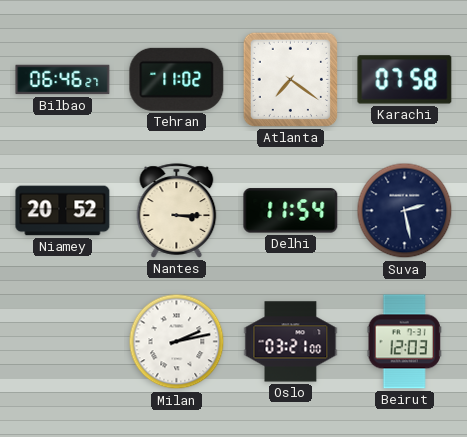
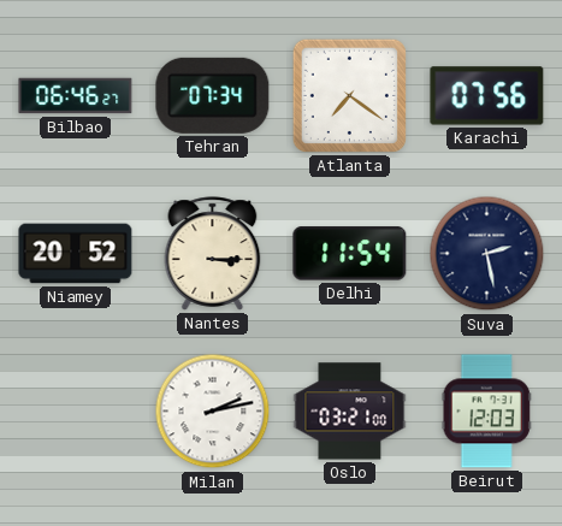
Tehran: 11:02 -> 07:34
Karachi: 07:58 -> 07:56
